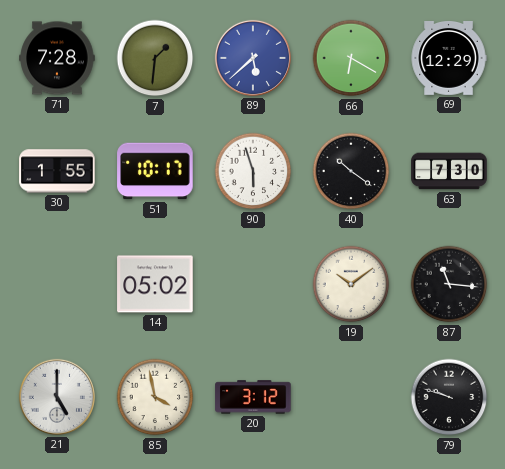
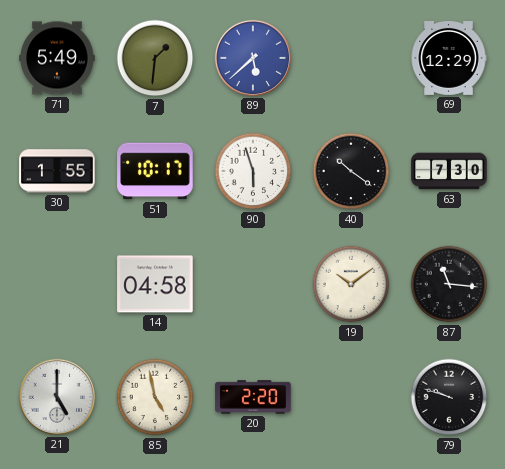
71: 7:28 -> 5:49
66: 6:20 -> none
14: 05:02 -> 04:58
85: 3:58 -> 4:58
20: 3:12 -> 2:20
